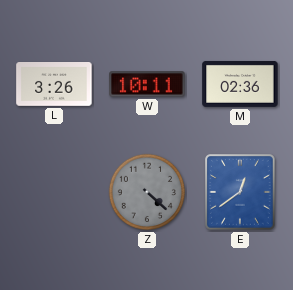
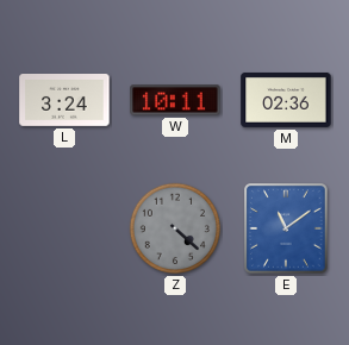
L: 3:26 -> 3:24
E: 12:39 -> 11:09
